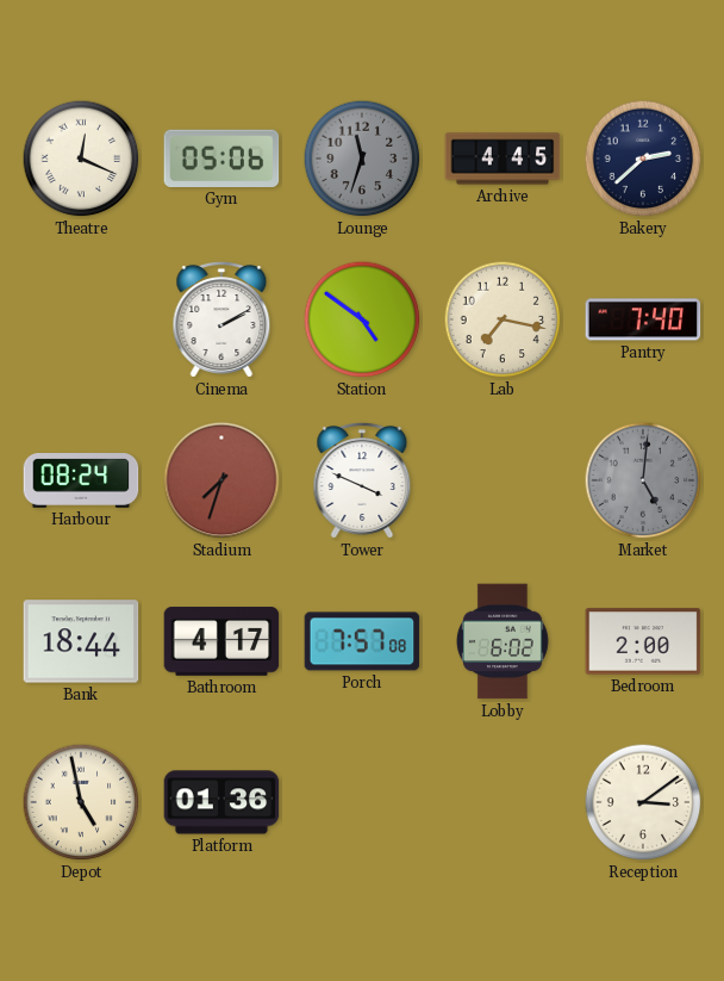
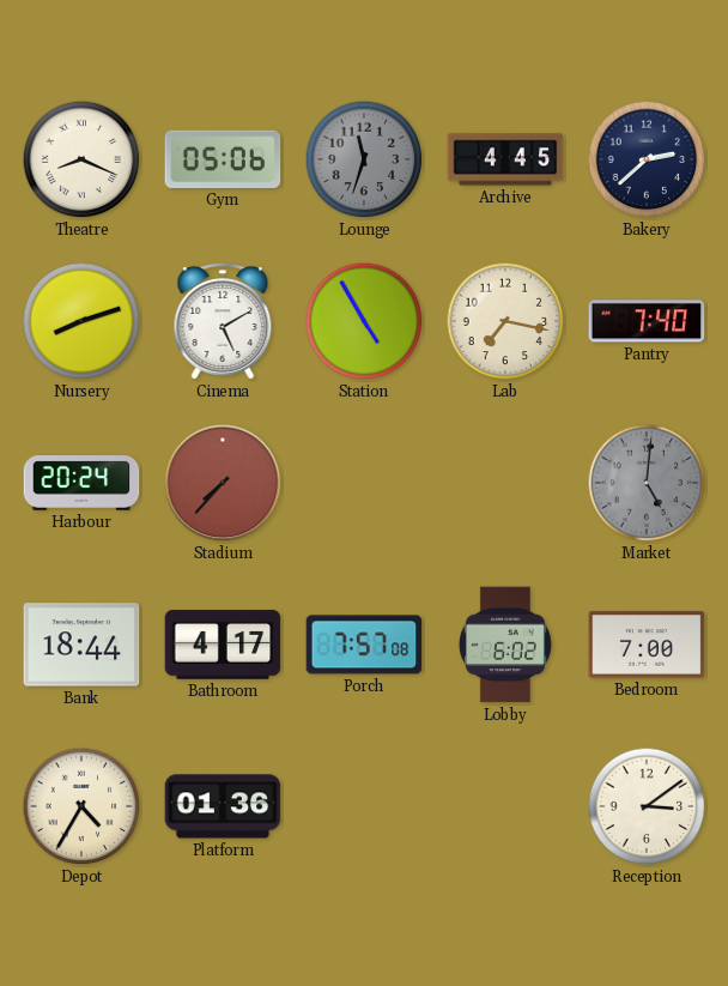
Theatre: 12:19 -> 8:19
Nursery: none -> 8:12
Cinema: 2:10 -> 5:10
Station: 4:51 -> 4:55
Harbour: 08:24 -> 20:24
Stadium: 7:33 -> 7:37
Tower: 3:49 -> none
Bedroom: 2:00 -> 7:00
Depot: 4:58 -> 4:35
